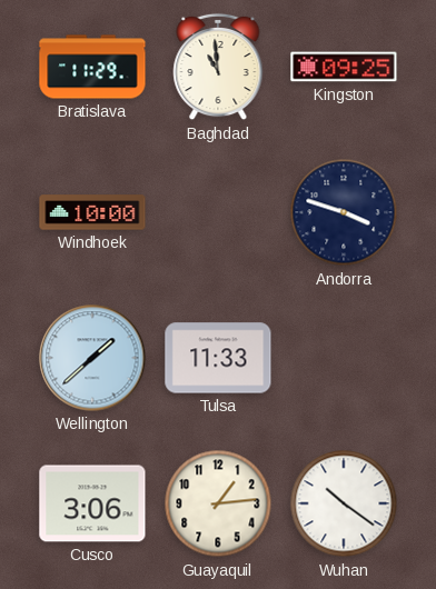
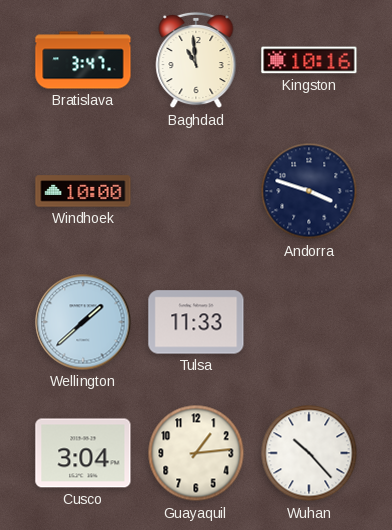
Bratislava: 11:29 -> 3:47
Kingston: 09:25 -> 10:16
Cusco: 3:06 -> 3:04
Wuhan: 10:21 -> 10:23
